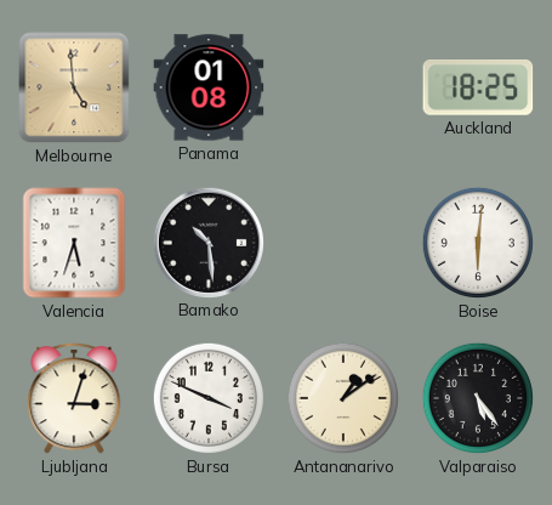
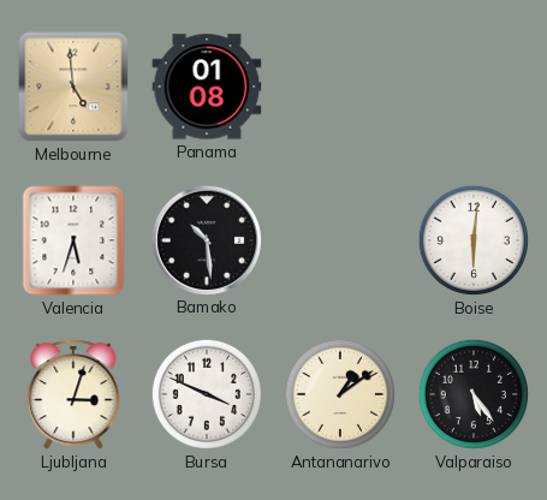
Auckland: 18:25 -> none
